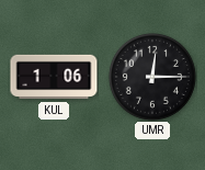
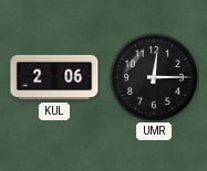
KUL: 1:06 -> 2:06
